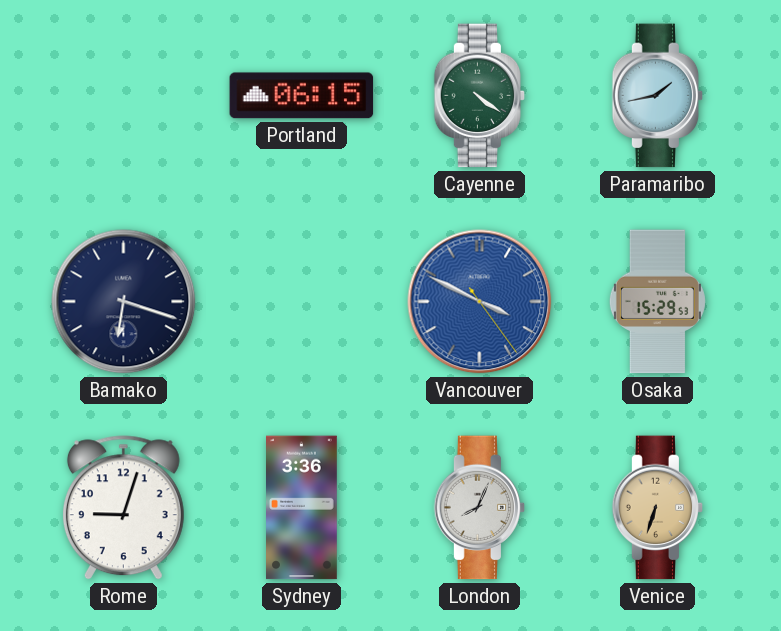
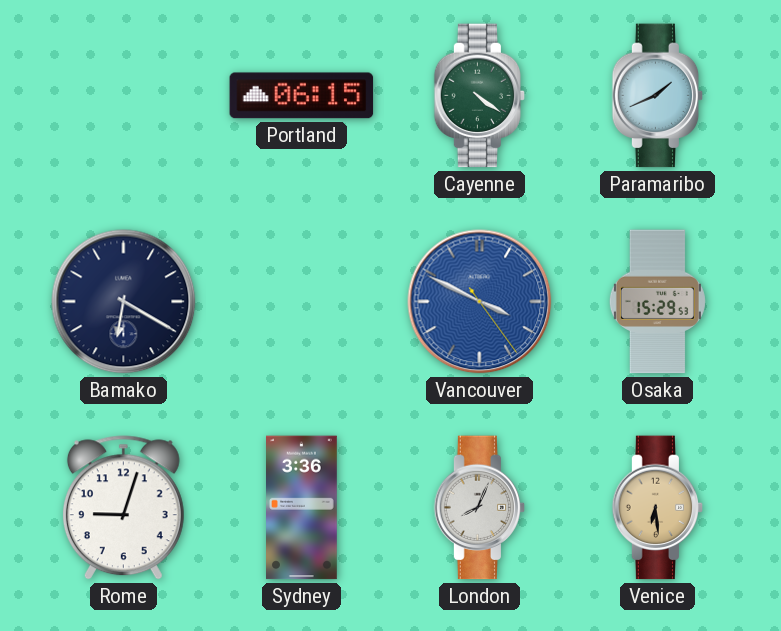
Paramaribo: 1:43 -> 1:41
Bamako: 6:18 -> 6:20
Venice: 6:33 -> 6:29
